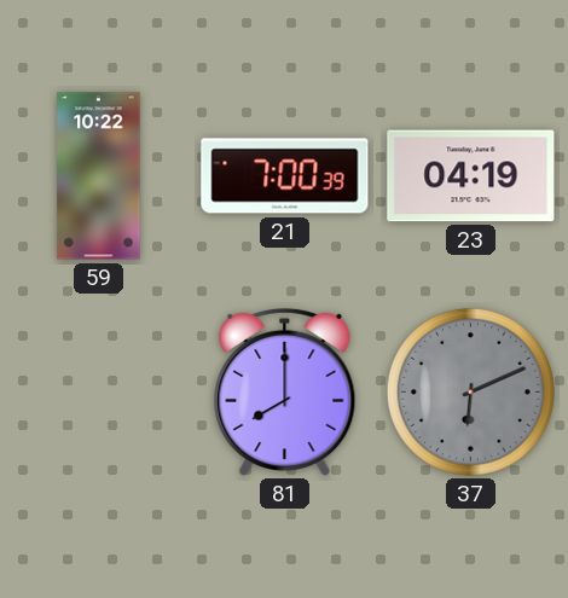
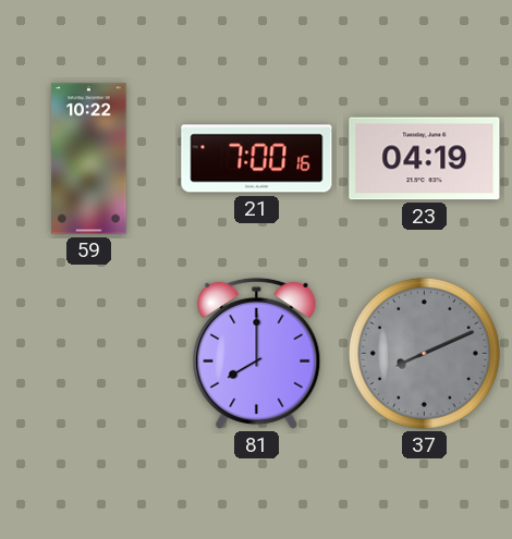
21: 7:00:39 -> 7:00:16
37: 6:11 -> 8:11
